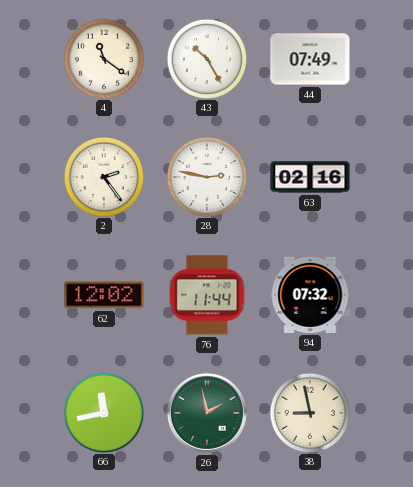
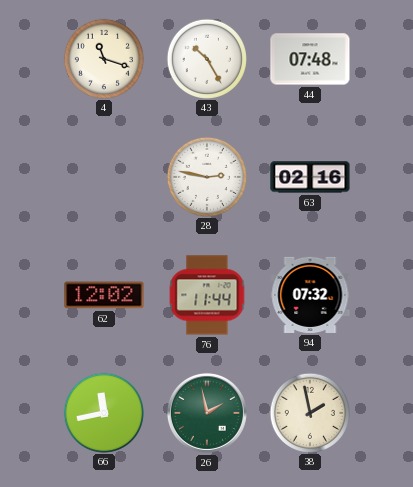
4: 11:21 -> 11:18
44: 07:49 -> 07:48
2: 2:24 -> none
38: 8:58 -> 1:58
